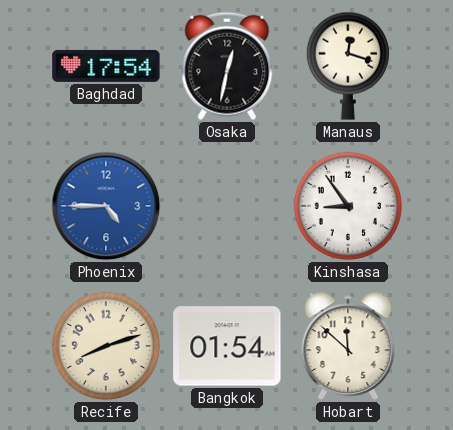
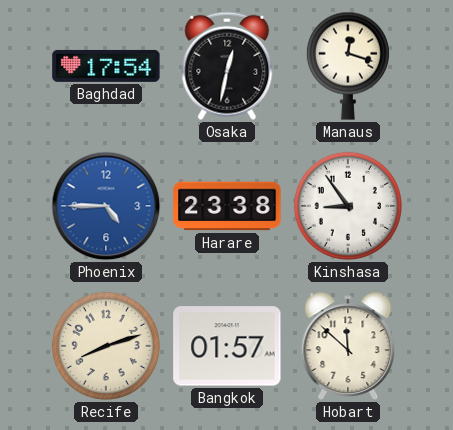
Harare: none -> 23:38
Bangkok: 01:54 -> 01:57
